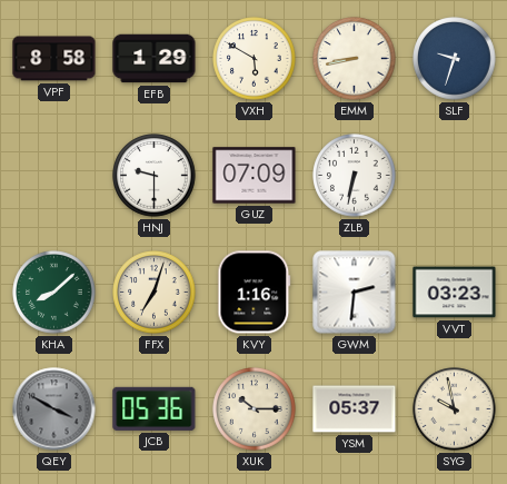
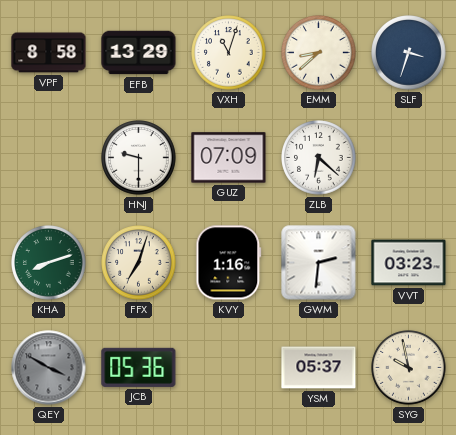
EFB: 1:29 -> 13:29
VXH: 5:50 -> 11:03
EMM: 8:43 -> 8:38
SLF: 9:33 -> 3:33
ZLB: 6:32 -> 6:22
KHA: 8:08 -> 8:12
XUK: 10:15 -> none
